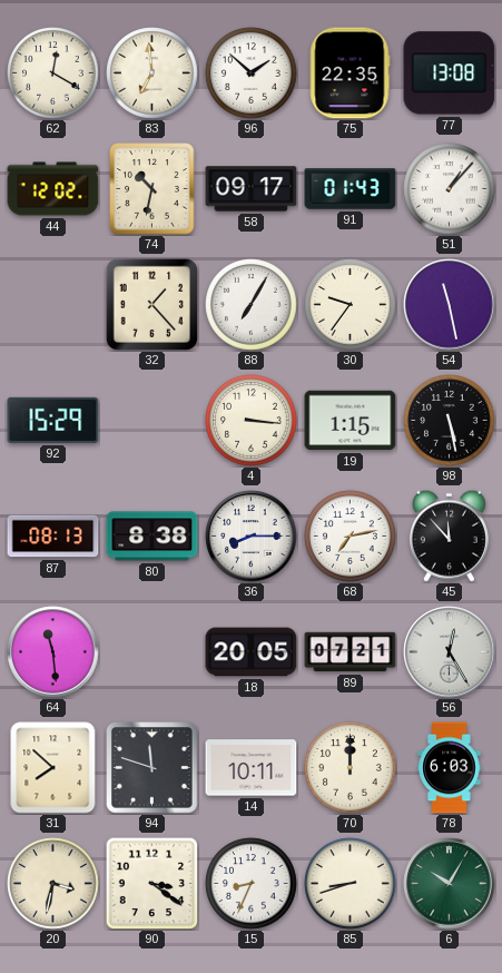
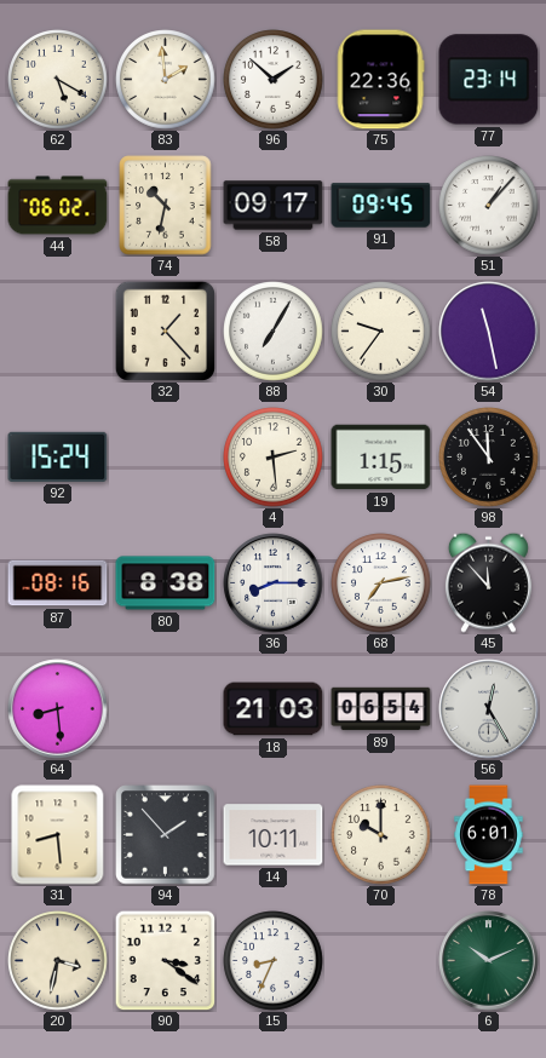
62: 12:20 -> 5:20
83: 6:59 -> 1:59
75: 22:35 -> 22:36
77: 13:08 -> 23:14
44: 12:02 -> 06:02
91: 01:43 -> 09:45
92: 15:29 -> 15:24
4: 3:16 -> 2:29
98: 5:28 -> 11:54
87: 08:13 -> 08:16
64: 11:29 -> 8:29
18: 20:05 -> 21:03
89: 07:21 -> 06:54
31: 7:52 -> 8:29
94: 11:48 -> 1:53
70: 12:00 -> 10:00
78: 6:03 -> 6:01
85: 8:42 -> none
6: 10:05 -> 10:11
